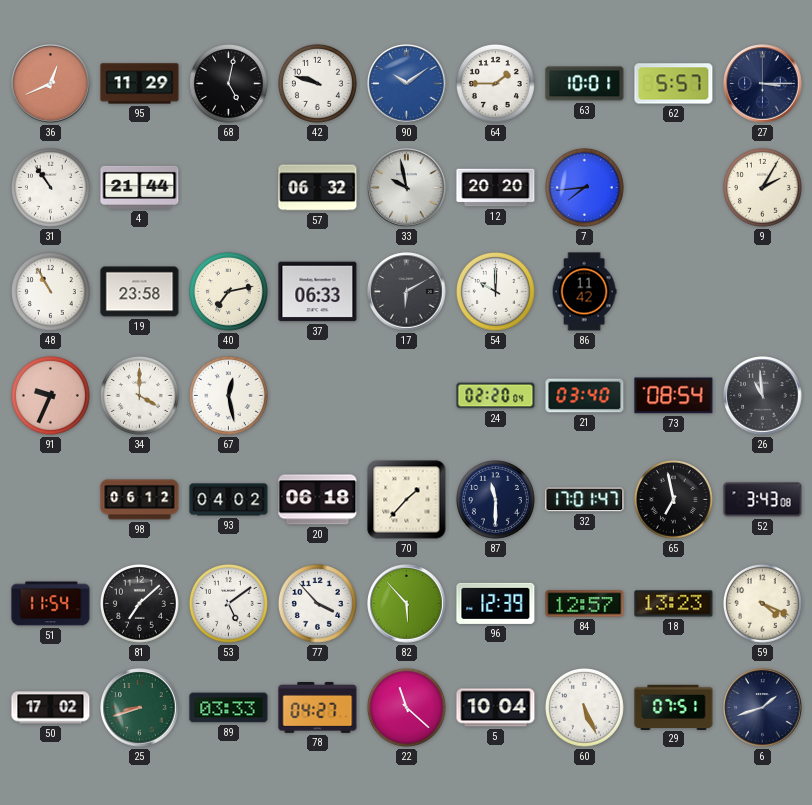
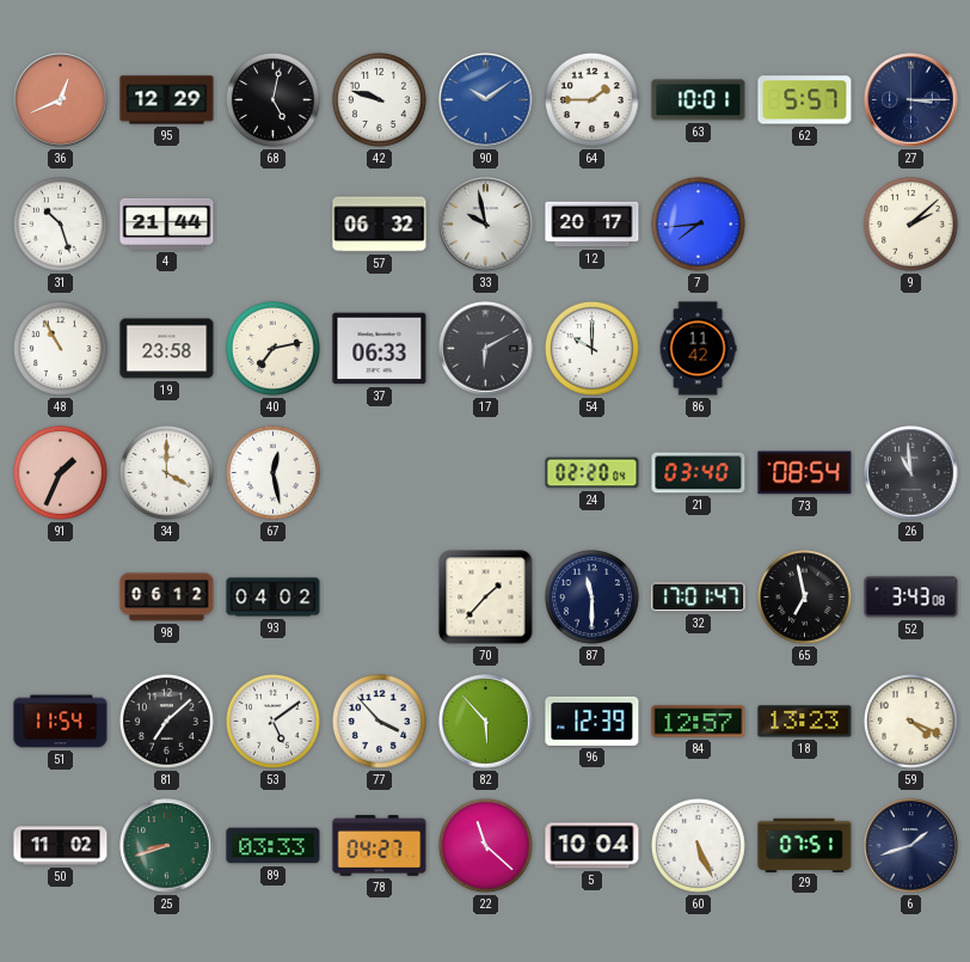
95: 11:29 -> 12:29
31: 10:54 -> 10:27
12: 20:20 -> 20:17
9: 2:05 -> 2:08
91: 9:34 -> 1:34
20: 06:18 -> none
50: 17:02 -> 11:02
